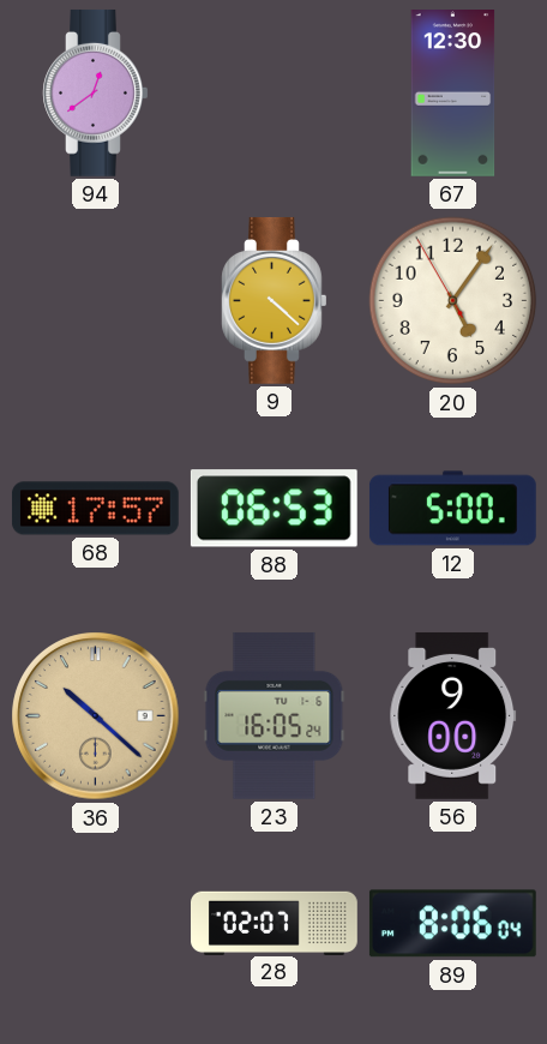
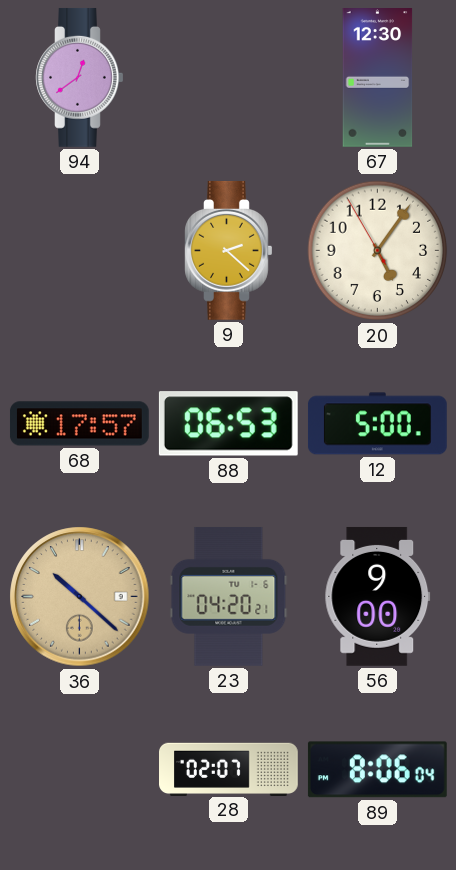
9: 4:22 -> 2:22
23: 16:05 -> 04:20
